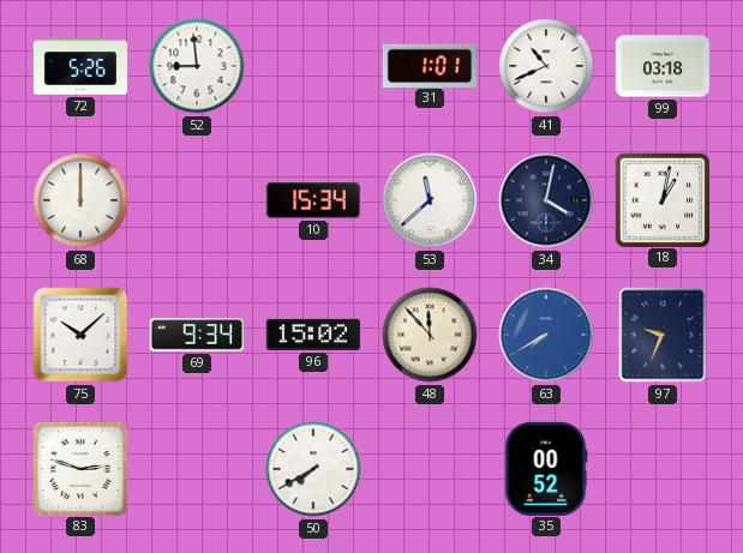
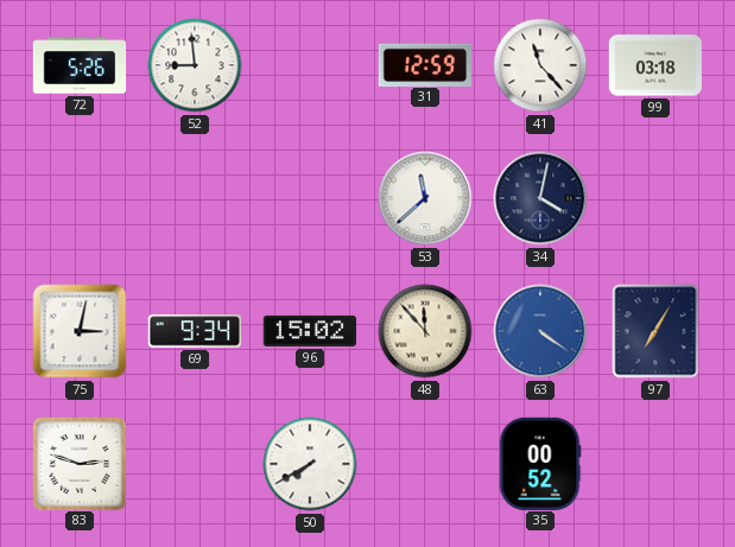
31: 1:01 -> 12:59
41: 10:41 -> 11:23
68: 12:00 -> none
10: 15:34 -> none
18: 1:02 -> none
75: 10:08 -> 3:02
63: 7:40 -> 4:21
97: 9:34 -> 7:05
